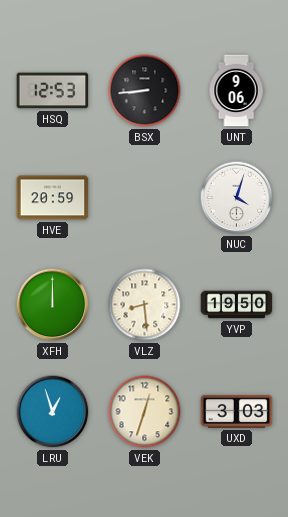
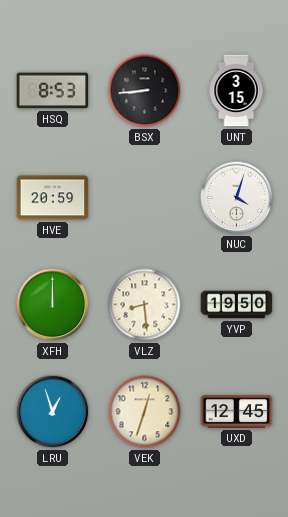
HSQ: 12:53 -> 8:53
UNT: 9:06 -> 3:15
UXD: 3:03 -> 12:45
